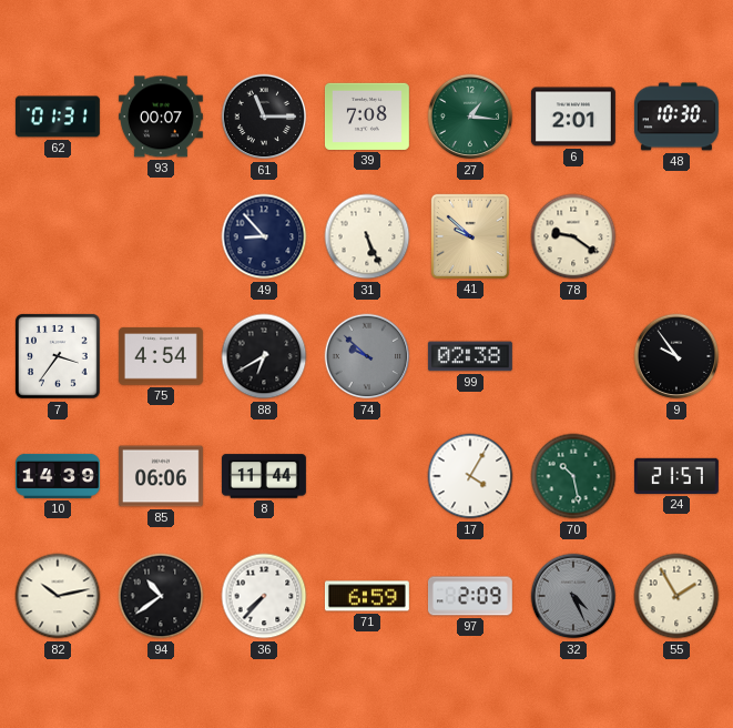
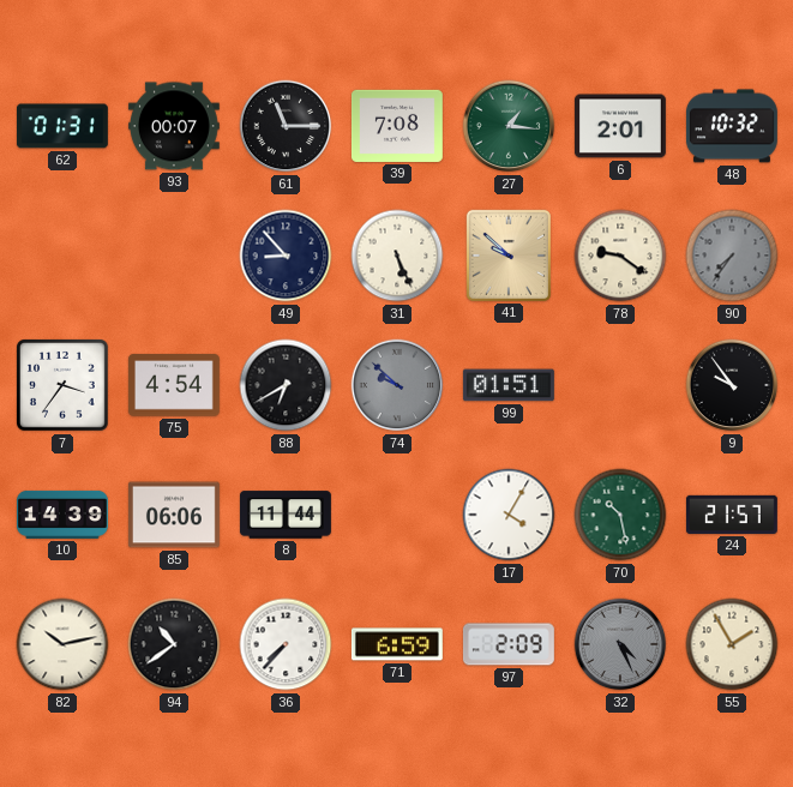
48: 10:30 -> 10:32
90: none -> 7:36
99: 02:38 -> 01:51
